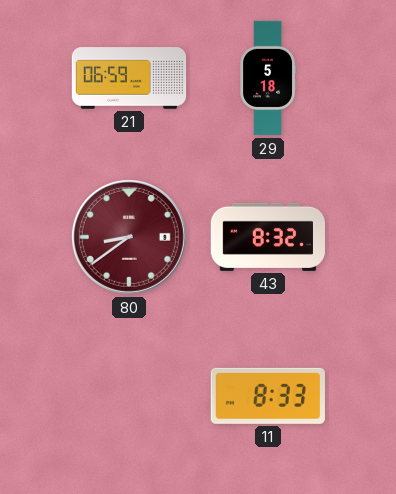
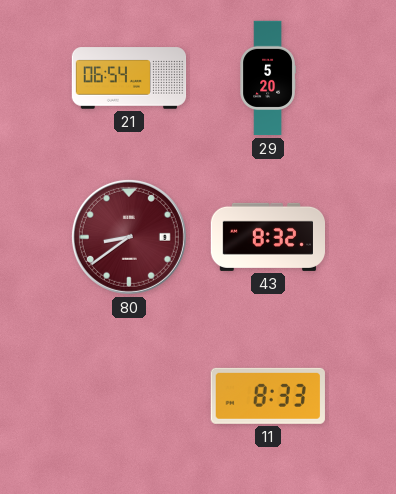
21: 06:59 -> 06:54
29: 5:18 -> 5:20
